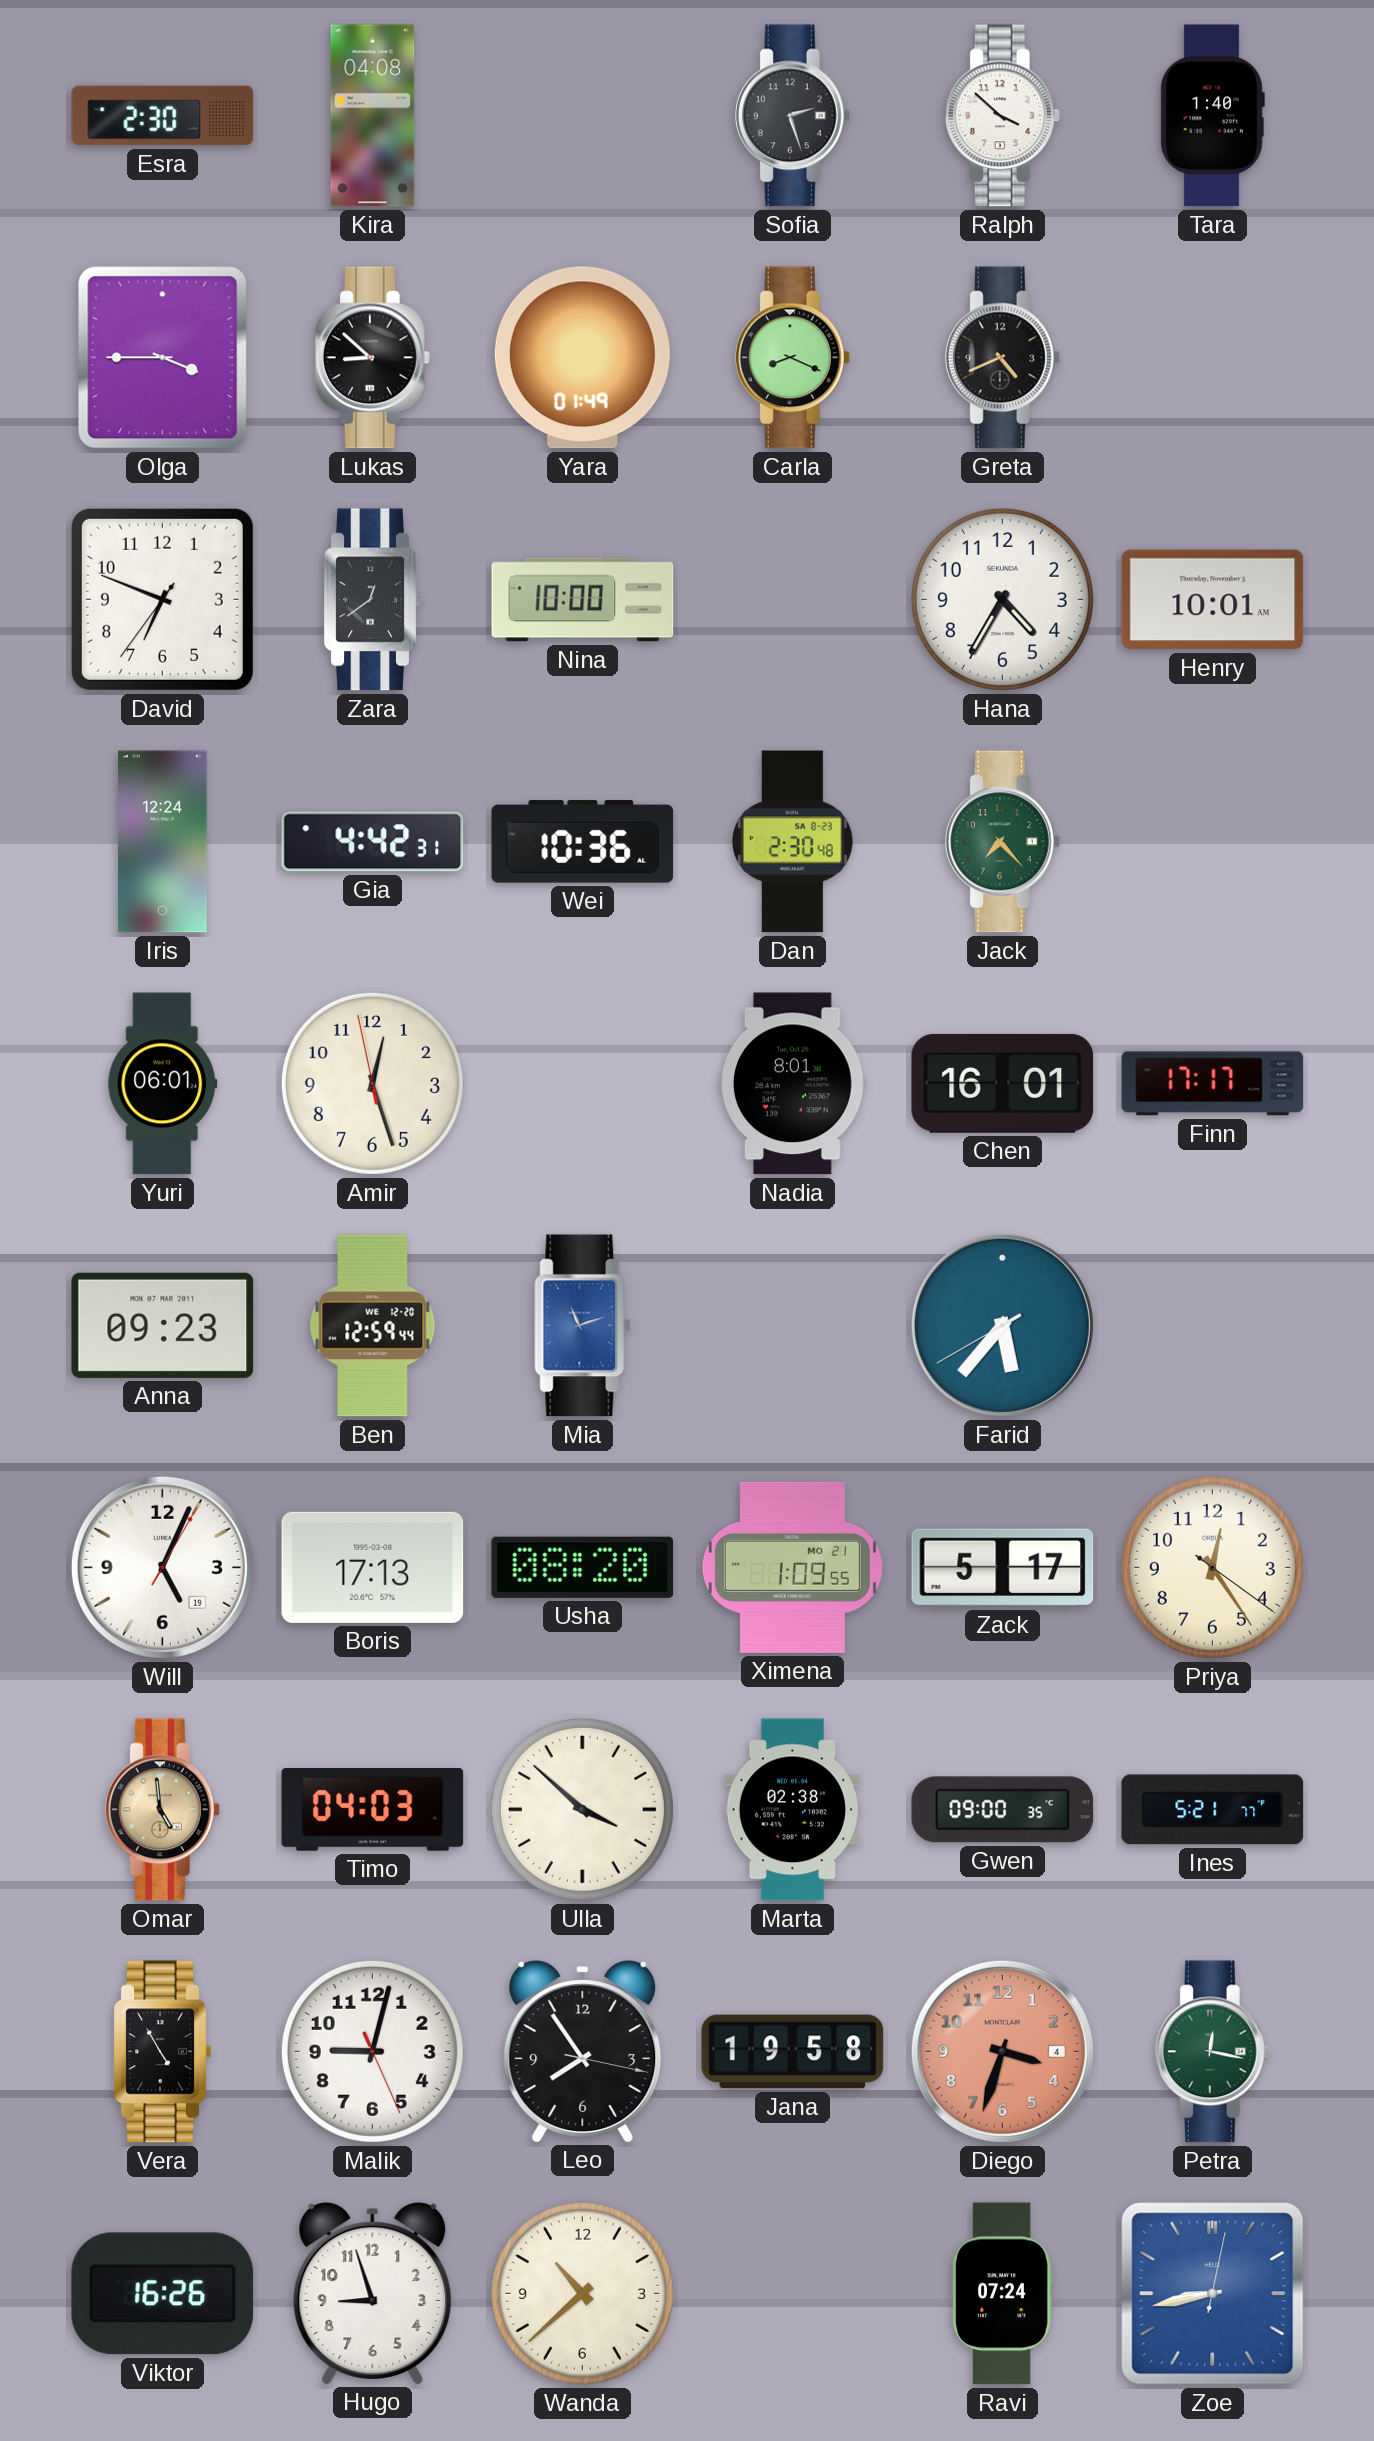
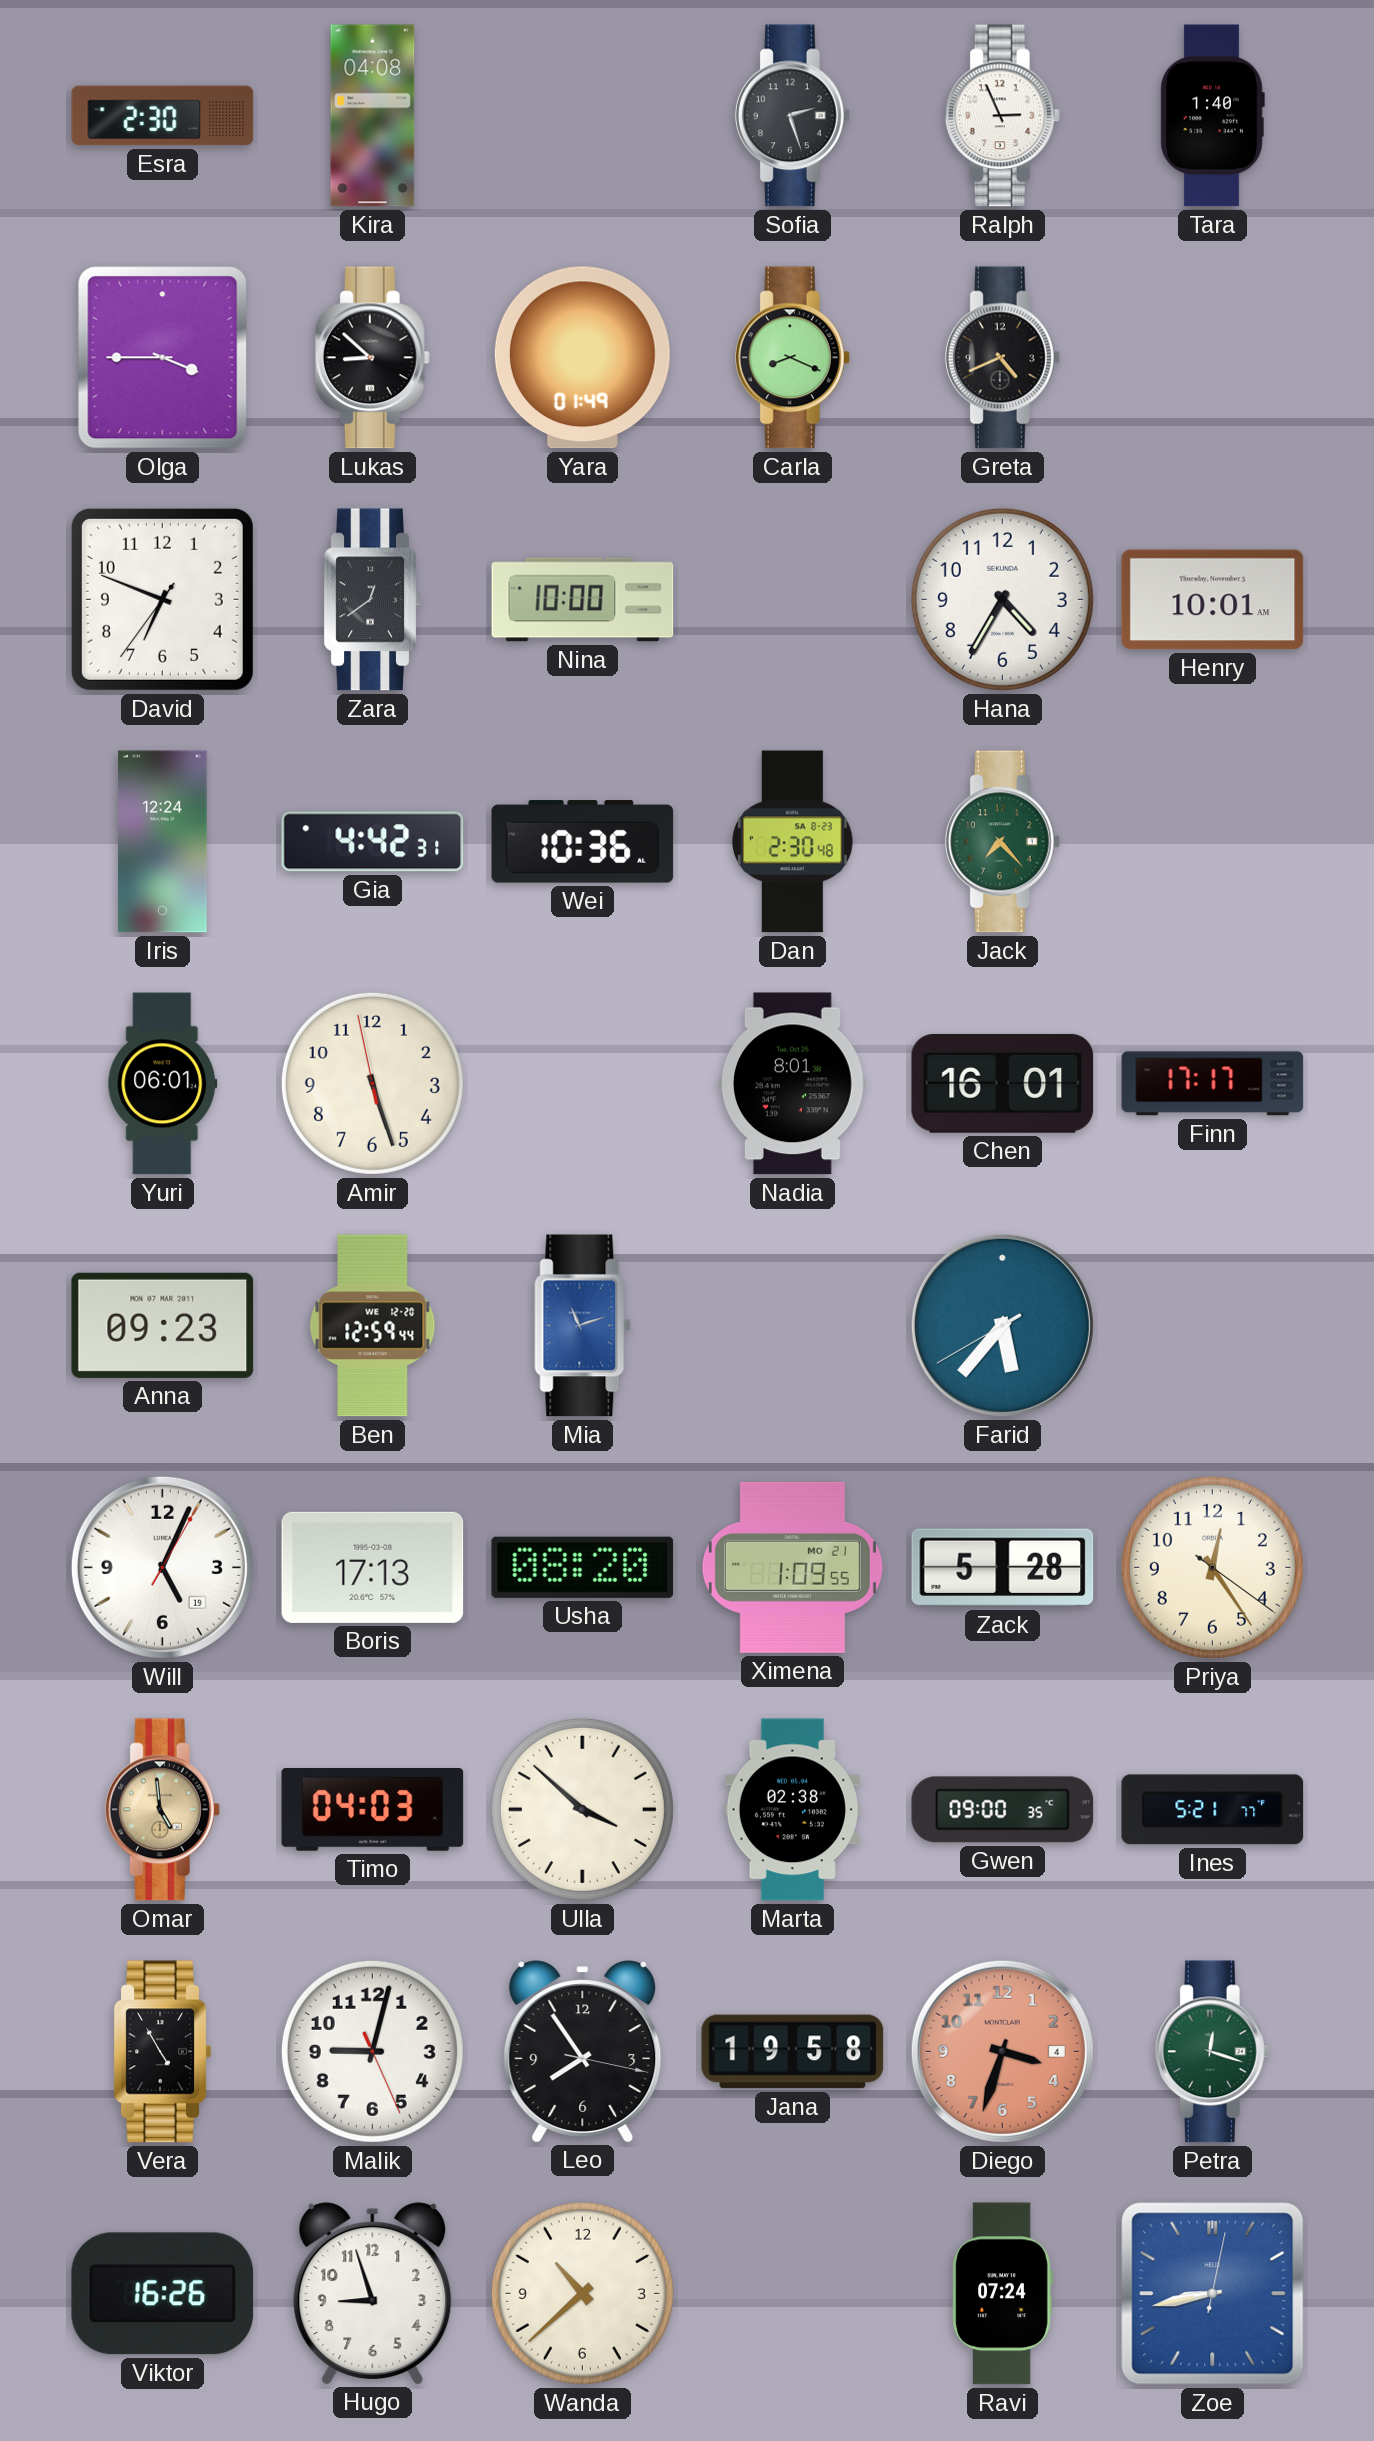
Ralph: 3:52 -> 2:56
Amir: 12:26 -> 5:26
Zack: 5:17 -> 5:28
Petra: 12:17 -> 12:18
